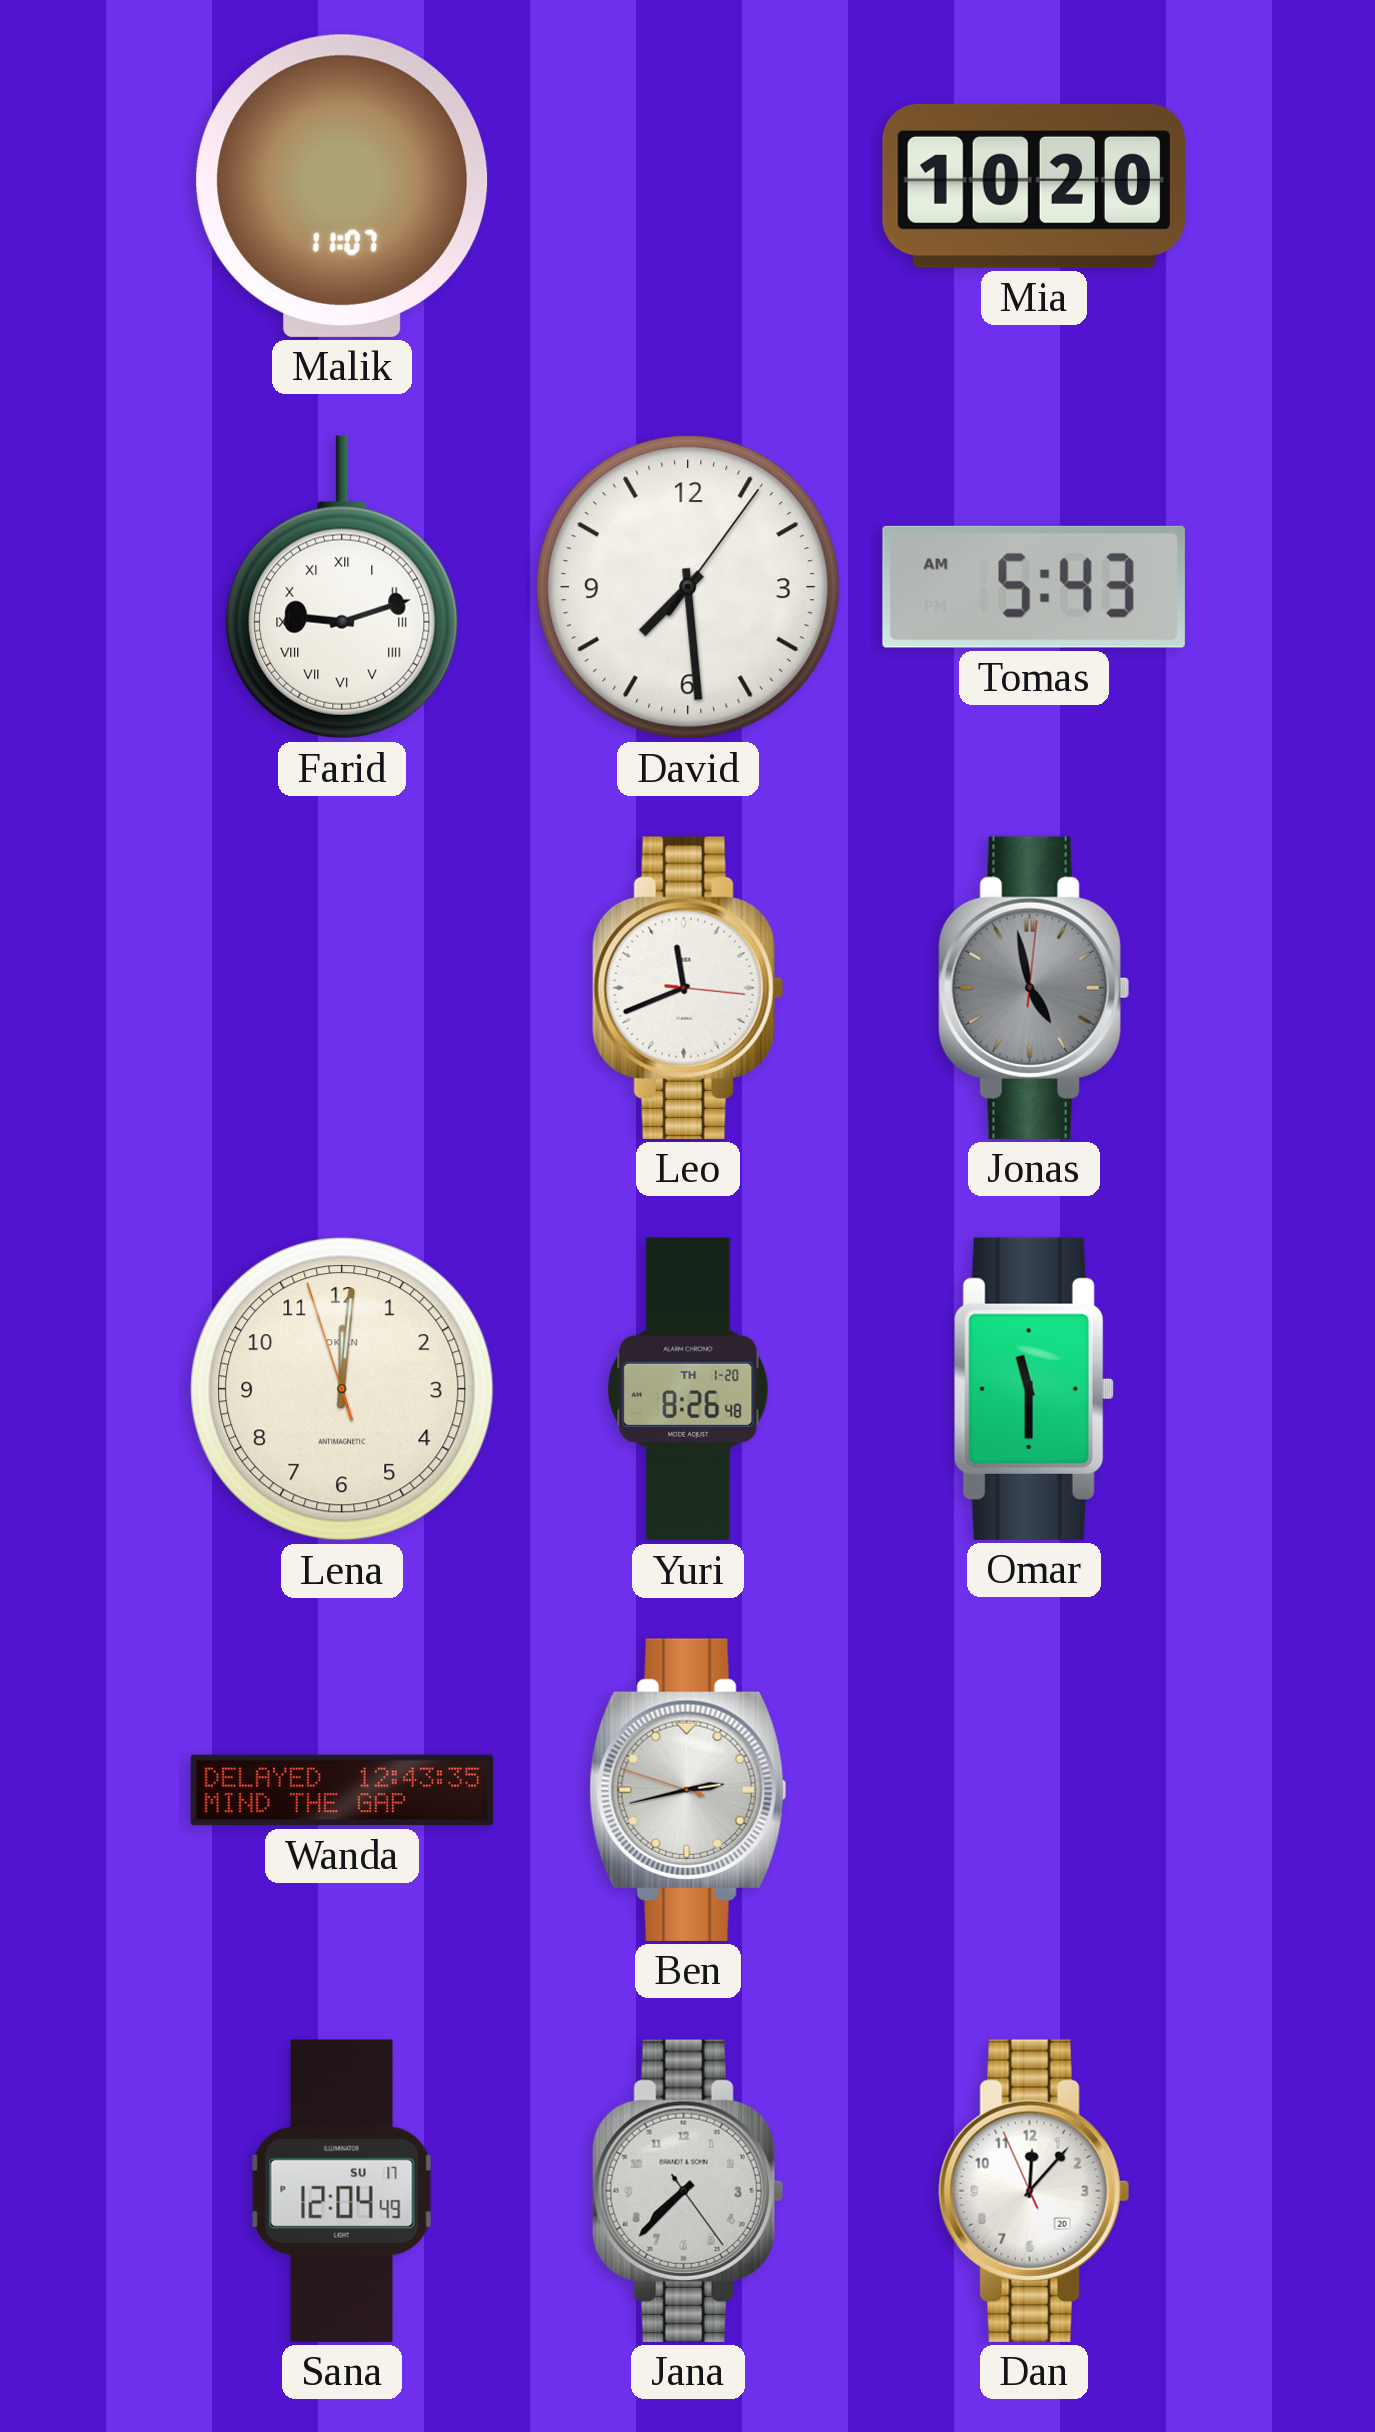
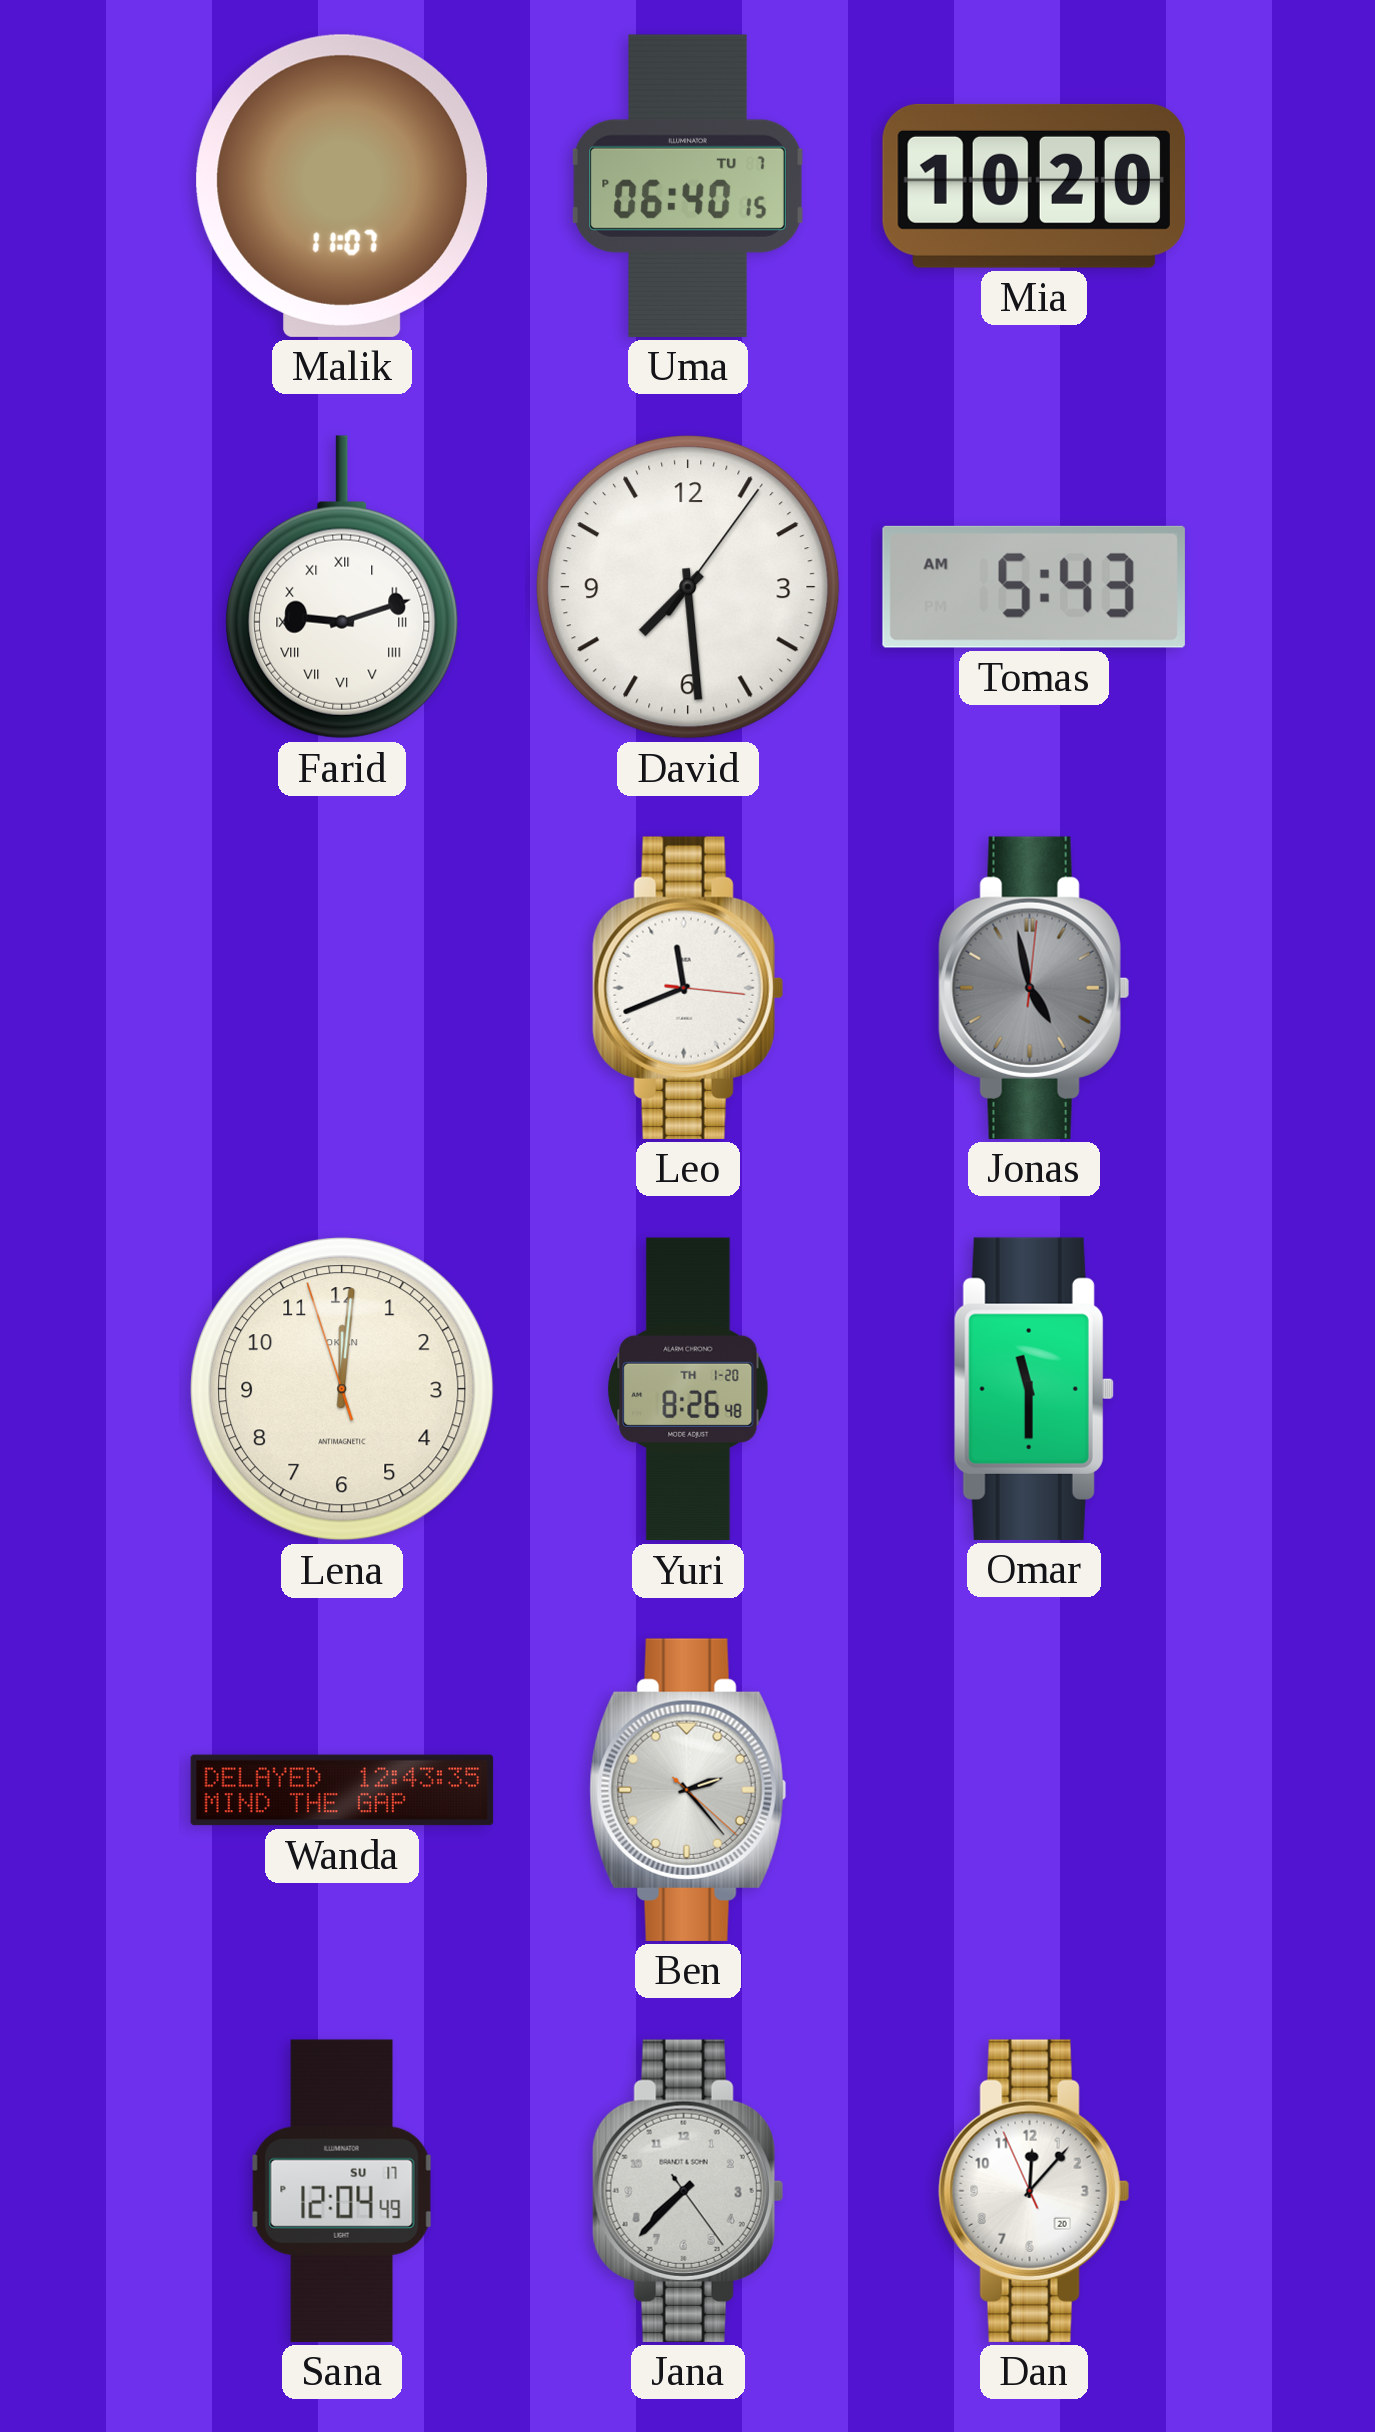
Uma: none -> 06:40
Ben: 2:42 -> 2:23
